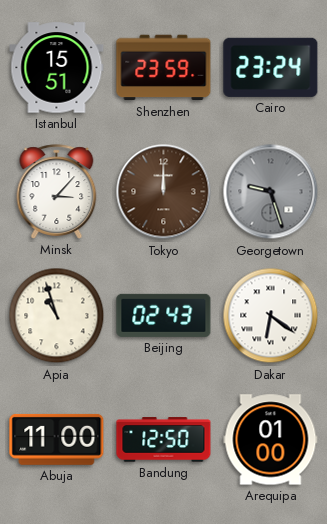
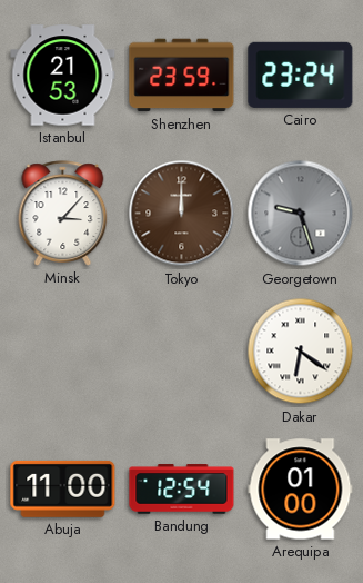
Istanbul: 15:51 -> 21:53
Apia: 10:57 -> none
Beijing: 02:43 -> none
Bandung: 12:50 -> 12:54
